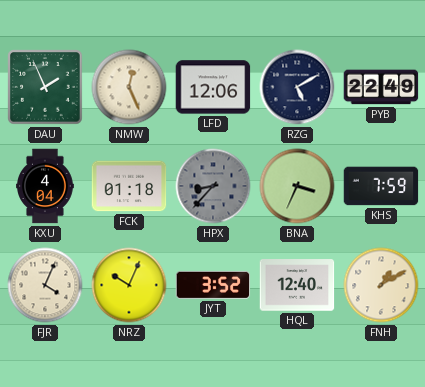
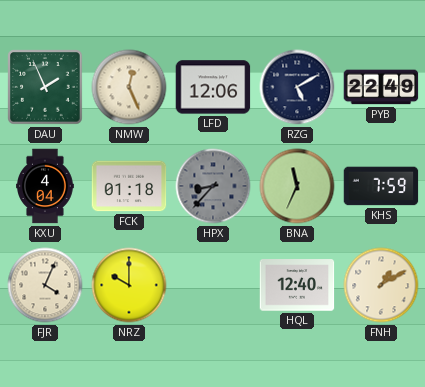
BNA: 3:34 -> 11:34
NRZ: 10:04 -> 10:00
JYT: 3:52 -> none
